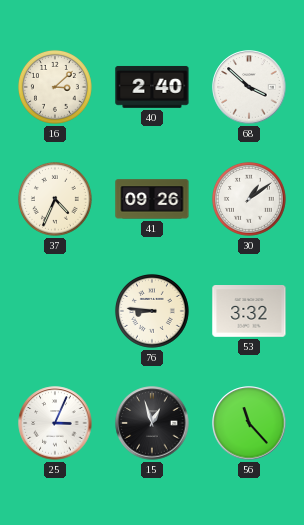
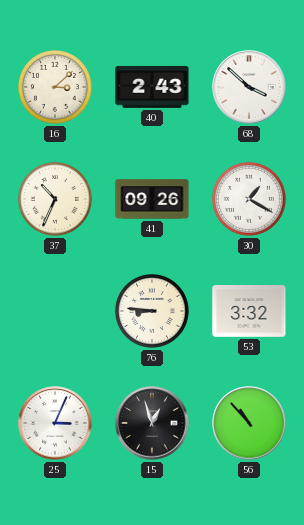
40: 2:40 -> 2:43
37: 4:34 -> 10:34
30: 1:09 -> 1:20
56: 11:23 -> 10:53
